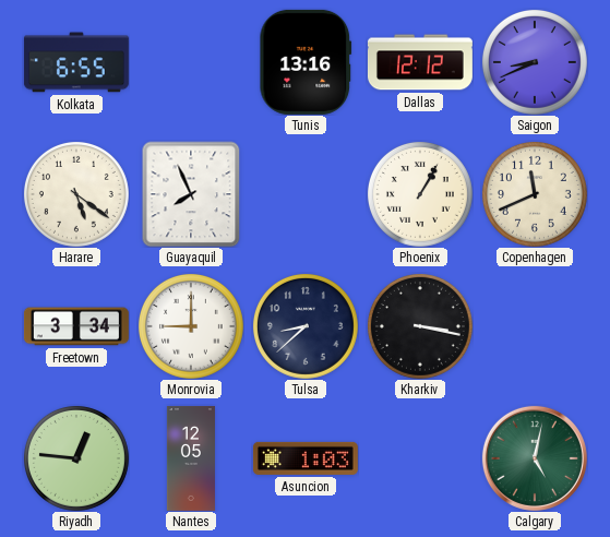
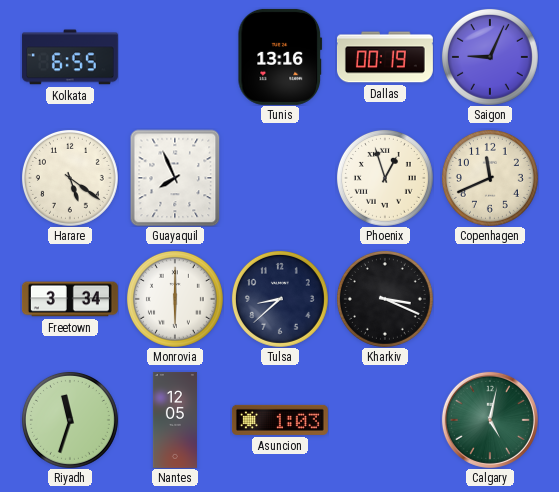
Dallas: 12:12 -> 00:19
Saigon: 8:41 -> 9:04
Phoenix: 1:05 -> 12:57
Monrovia: 9:00 -> 6:00
Kharkiv: 3:17 -> 3:19
Riyadh: 12:46 -> 11:33
